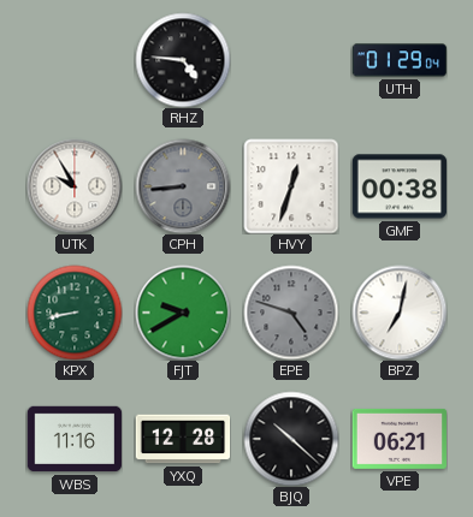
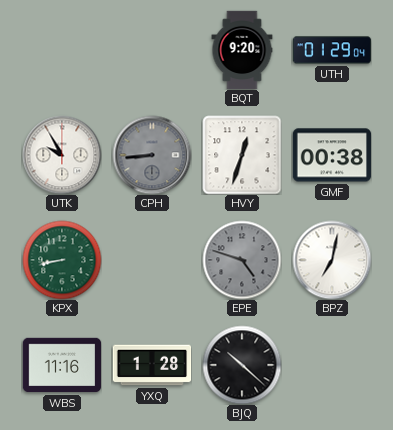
RHZ: 4:46 -> none
BQT: none -> 9:20
FJT: 9:40 -> none
YXQ: 12:28 -> 1:28
VPE: 06:21 -> none
